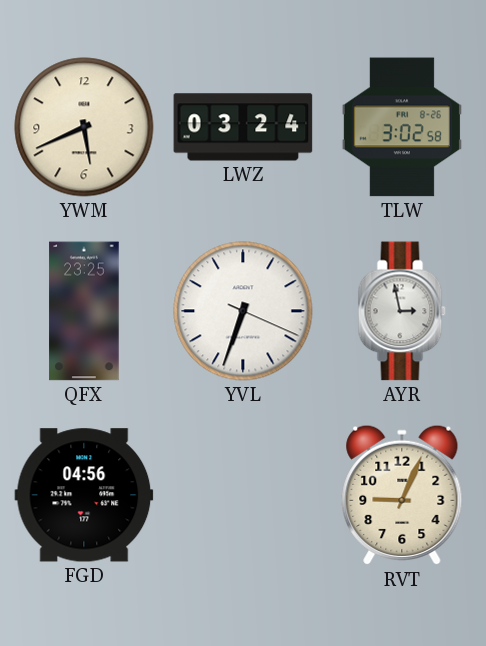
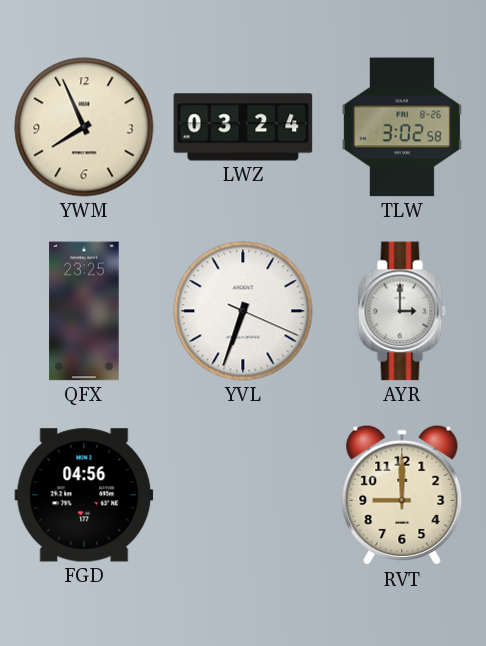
YWM: 5:41 -> 7:56
AYR: 2:58 -> 3:00
RVT: 9:04 -> 9:00
